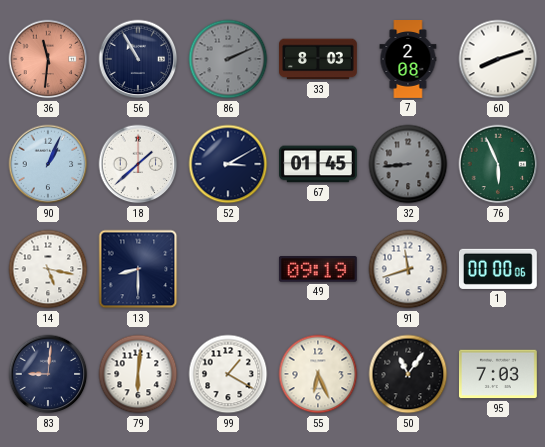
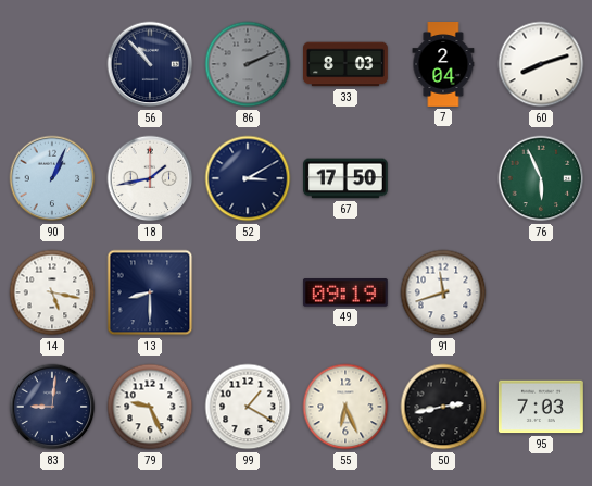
36: 11:31 -> none
56: 10:55 -> 10:53
7: 2:08 -> 2:04
18: 1:38 -> 1:43
67: 01:45 -> 17:50
32: 8:44 -> none
1: 00:00 -> none
79: 6:01 -> 9:26
50: 11:06 -> 2:43
